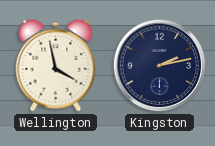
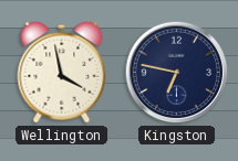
Kingston: 2:13 -> 6:47
